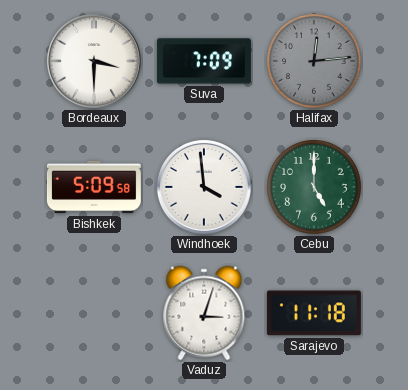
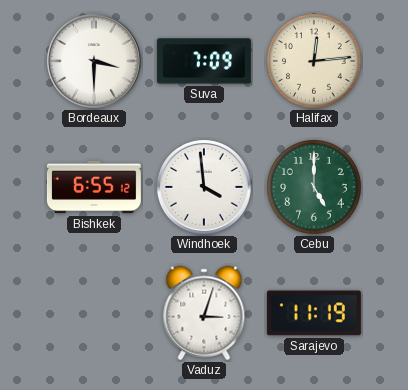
Halifax dial: grey -> cream
Bishkek: 5:09 -> 6:55
Sarajevo: 11:18 -> 11:19
